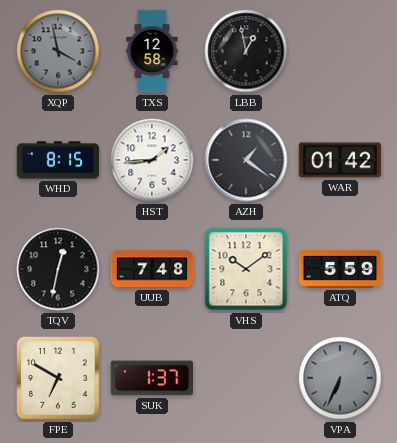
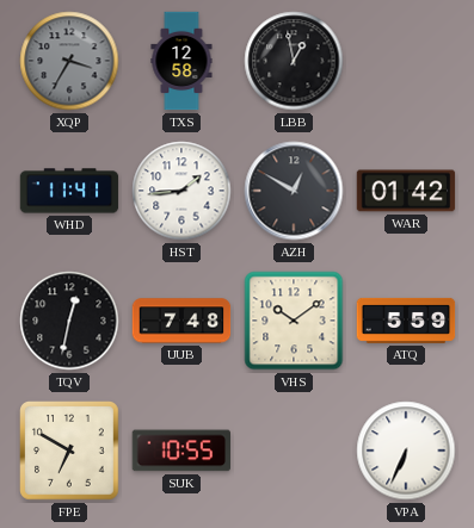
XQP: 3:58 -> 3:35
WHD: 8:15 -> 11:41
AZH: 1:21 -> 12:50
SUK: 1:37 -> 10:55
VPA dial: grey -> white
